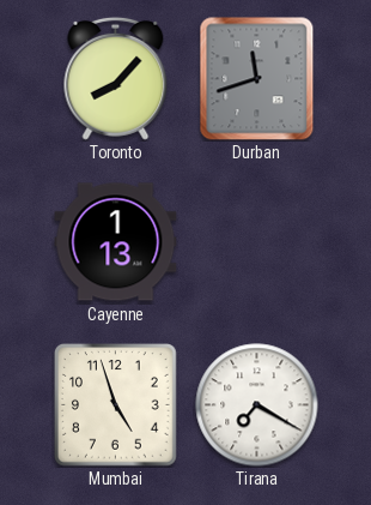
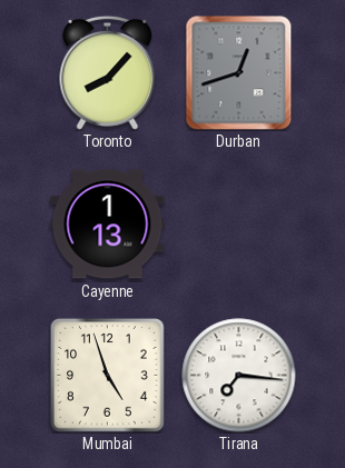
Durban: 11:42 -> 12:42
Tirana: 7:20 -> 7:16
